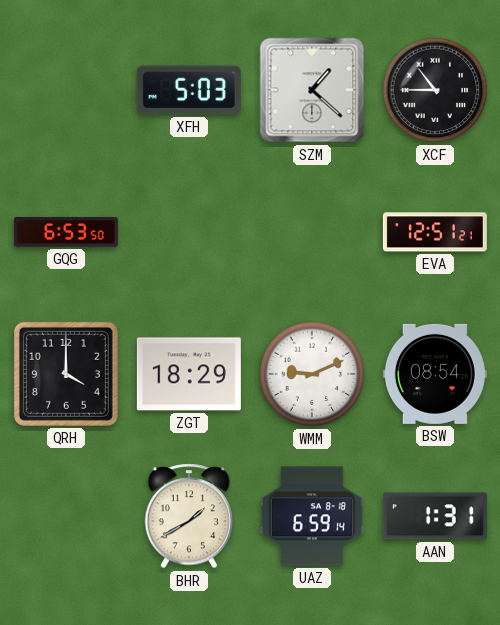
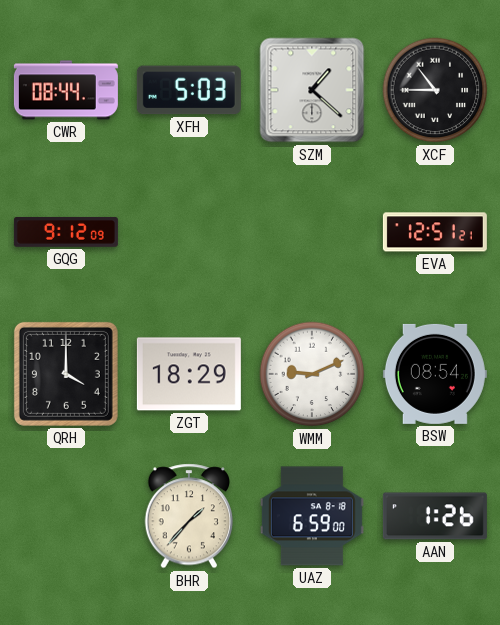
CWR: none -> 08:44
GQG: 6:53 -> 9:12
BHR: 1:40 -> 1:37
UAZ: 6:59:14 -> 6:59:00
AAN: 1:31 -> 1:26
